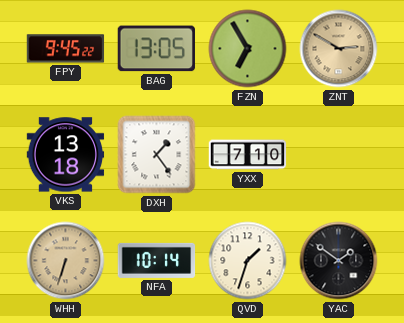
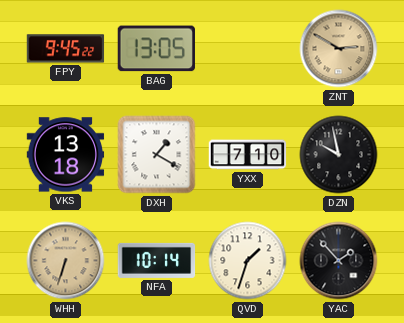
FZN: 6:55 -> none
DXH: 1:24 -> 1:20
DZN: none -> 9:58
YAC: 1:51 -> 1:53
